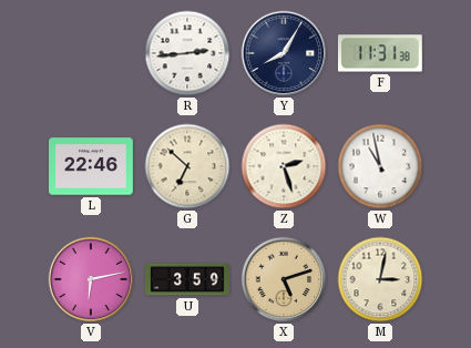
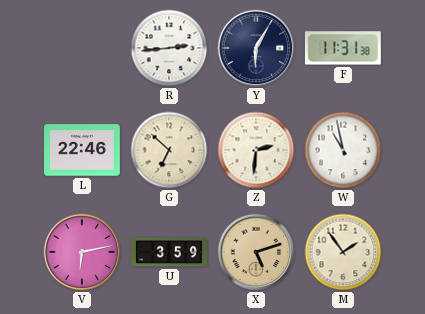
Y: 8:05 -> 6:05
Z: 2:27 -> 2:31
M: 3:02 -> 1:54
